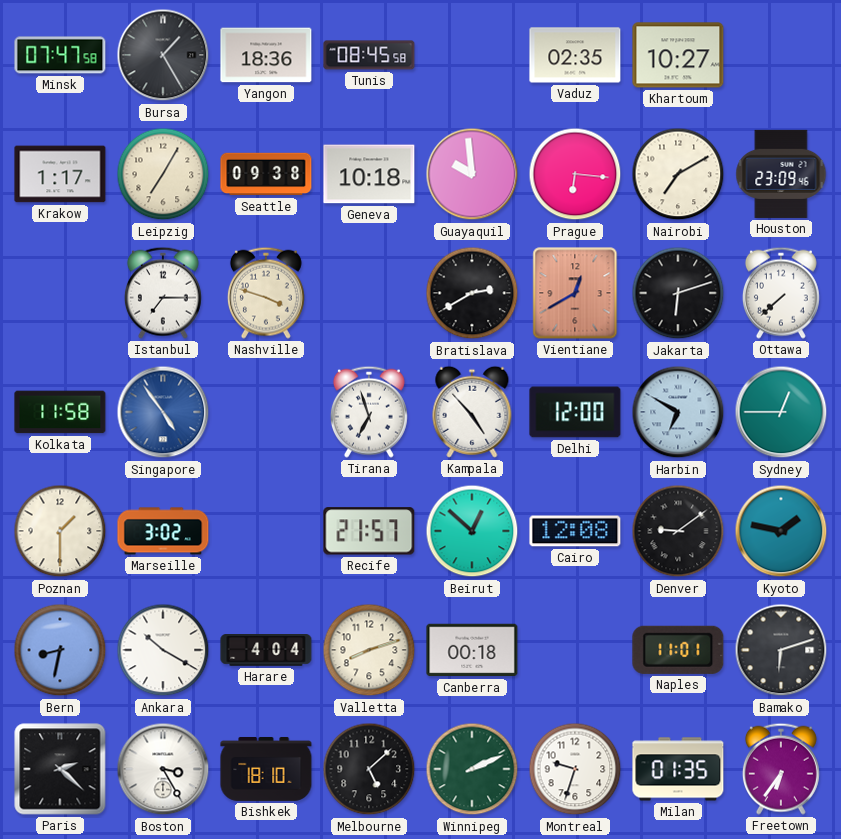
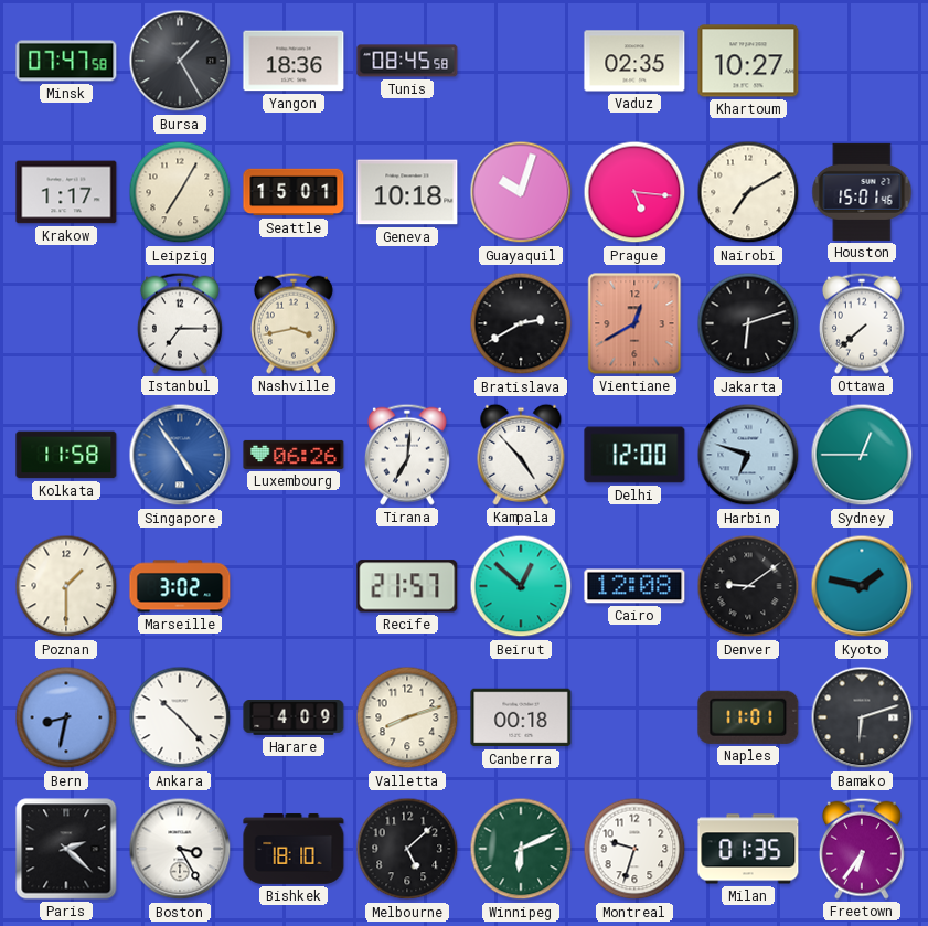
Seattle: 09:38 -> 15:01
Guayaquil: 9:59 -> 10:03
Prague: 6:16 -> 5:16
Houston: 23:09 -> 15:01
Nashville: 3:48 -> 3:43
Luxembourg: none -> 06:26
Tirana: 6:57 -> 7:01
Harbin: 6:50 -> 6:48
Ankara: 10:20 -> 10:23
Harare: 4:04 -> 4:09
Winnipeg: 2:11 -> 6:11
